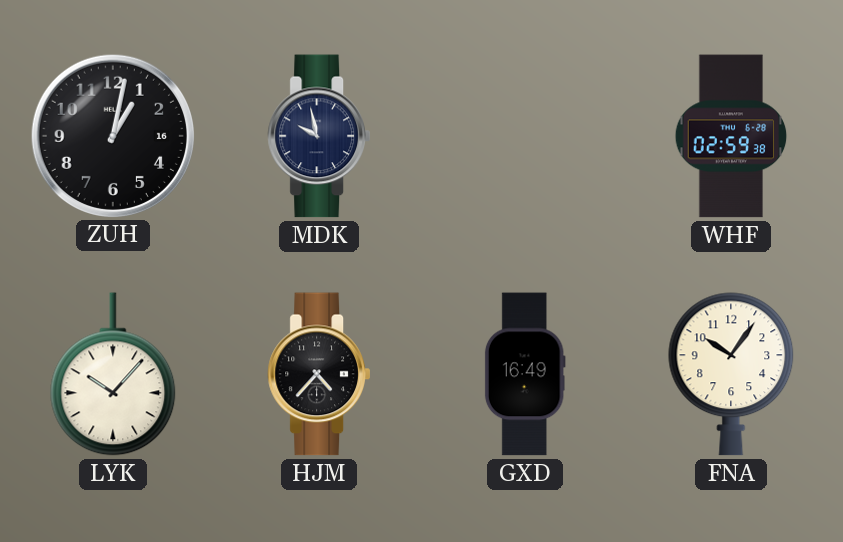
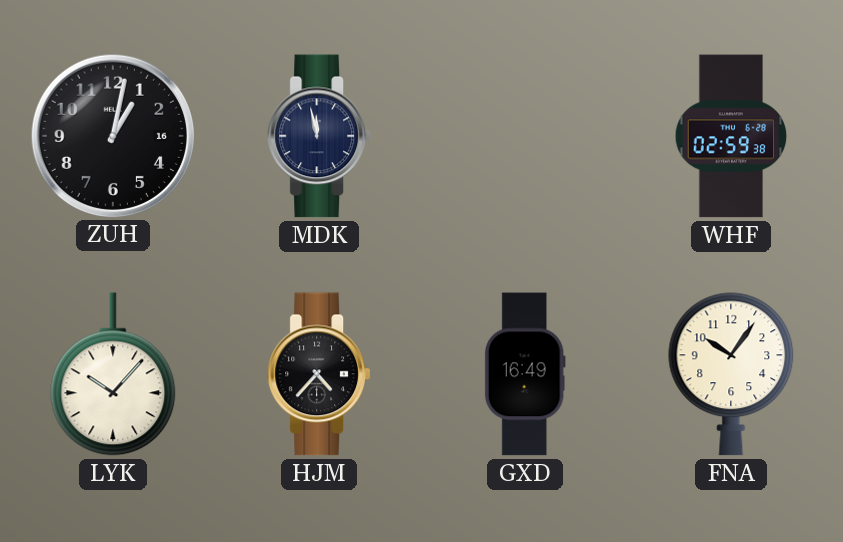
MDK: 9:58 -> 11:58
